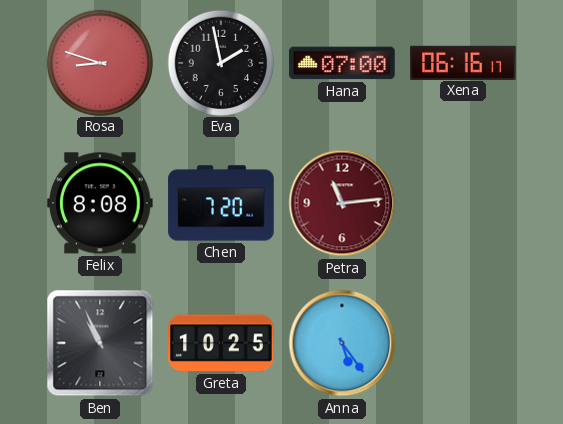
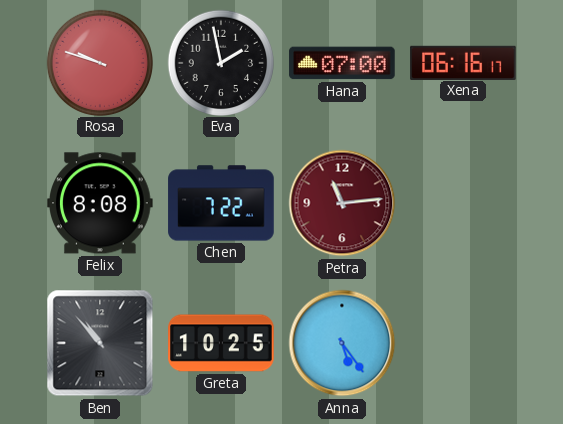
Rosa: 8:48 -> 9:48
Chen: 7:20 -> 7:22
Ben: 10:56 -> 10:53
